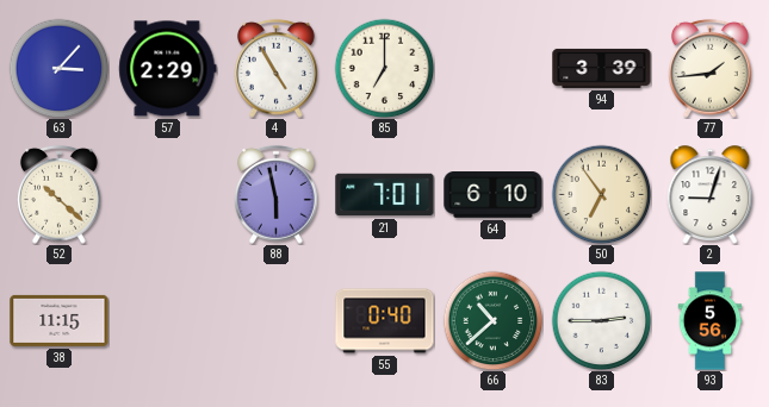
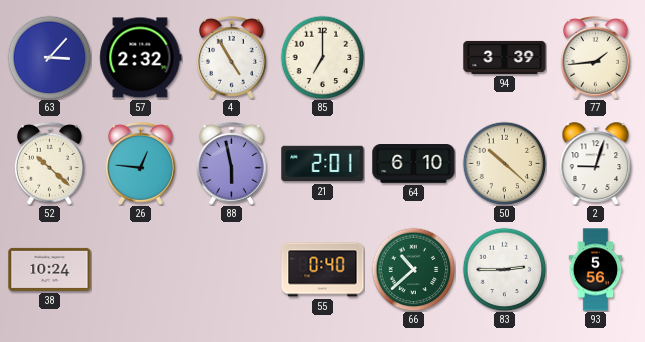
57: 2:29 -> 2:32
26: none -> 12:46
21: 7:01 -> 2:01
50: 6:54 -> 10:22
38: 11:15 -> 10:24
